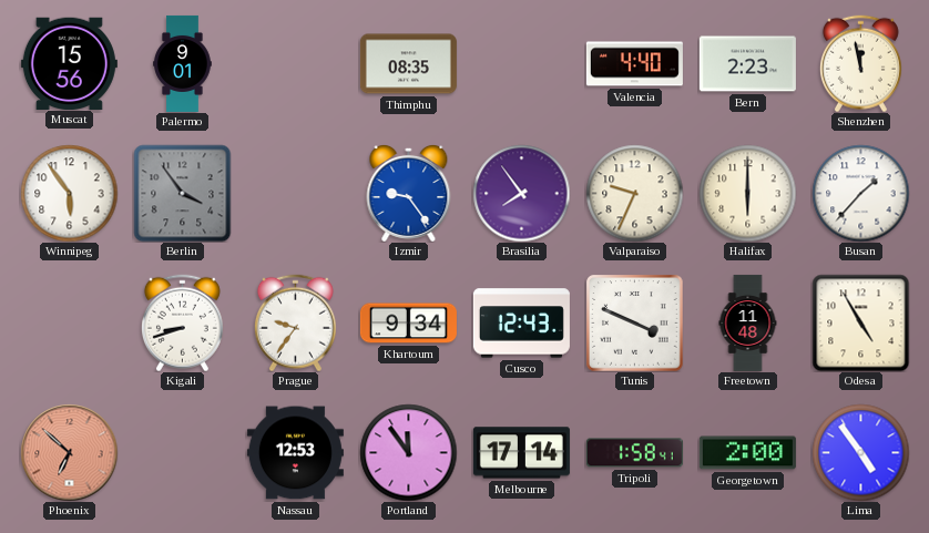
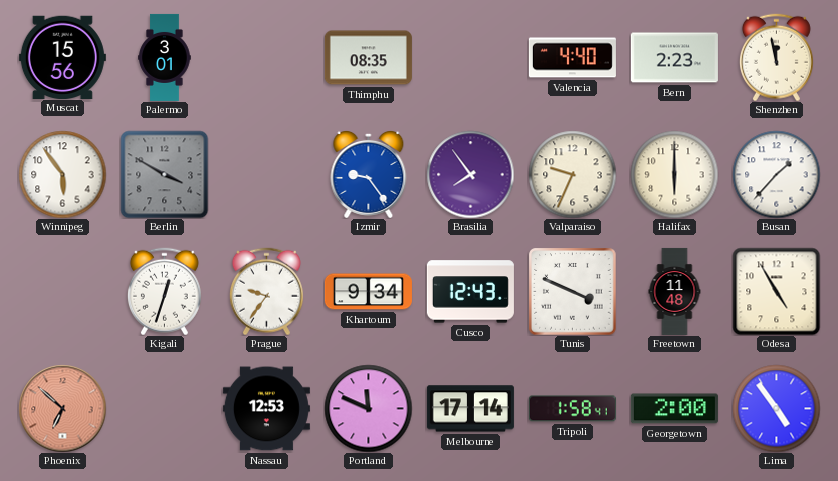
Palermo: 9:01 -> 3:01
Berlin: 3:54 -> 3:50
Kigali: 8:42 -> 12:33
Portland: 11:54 -> 11:49
